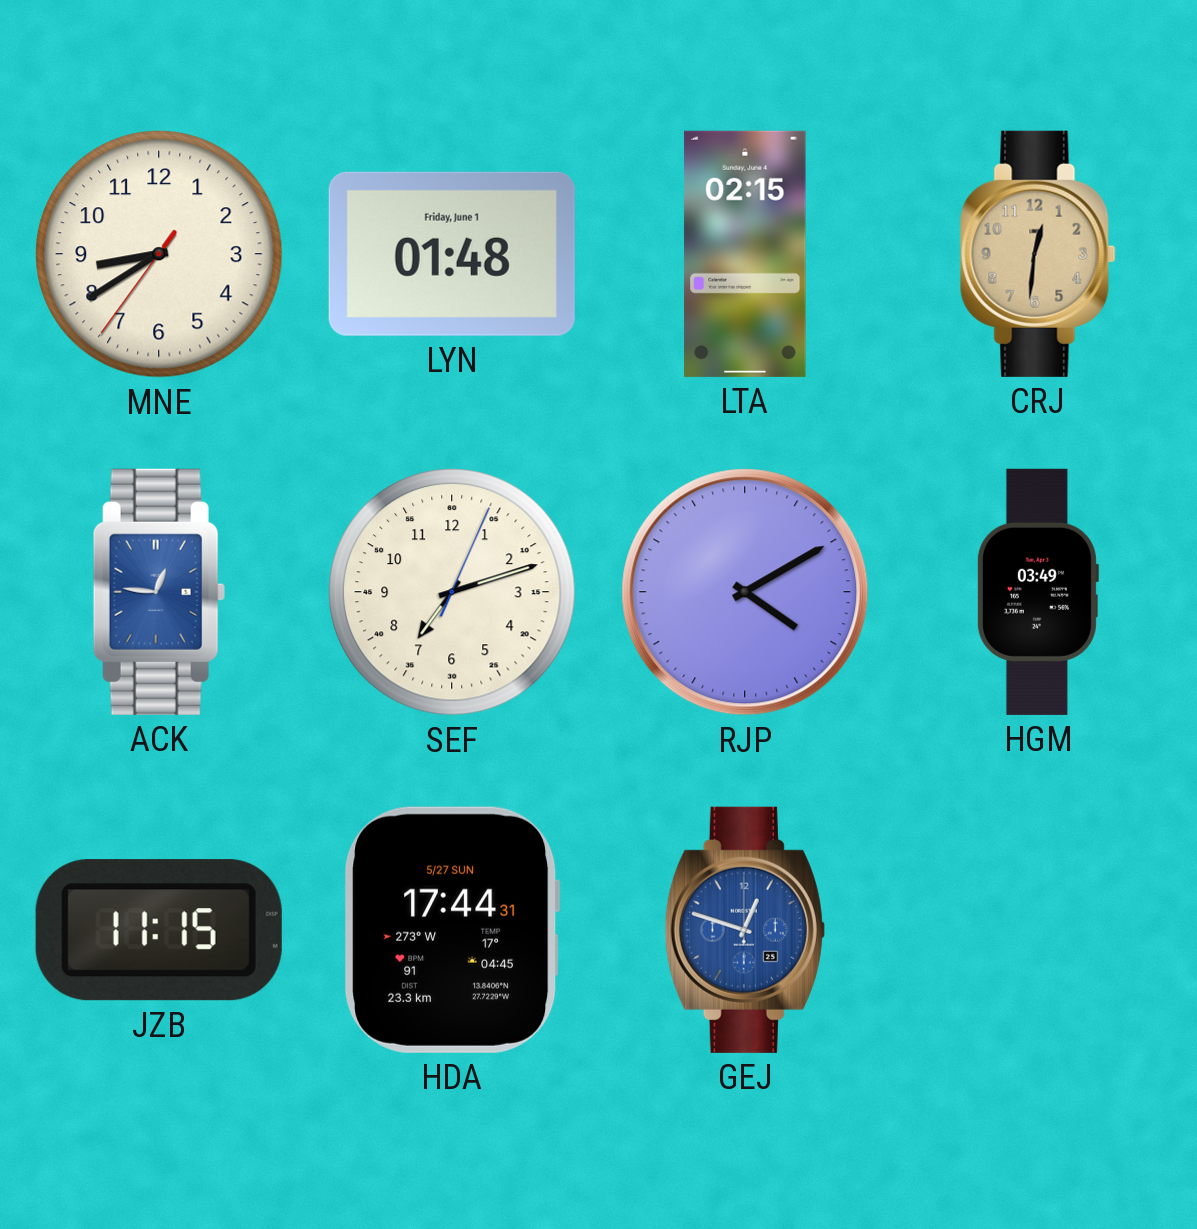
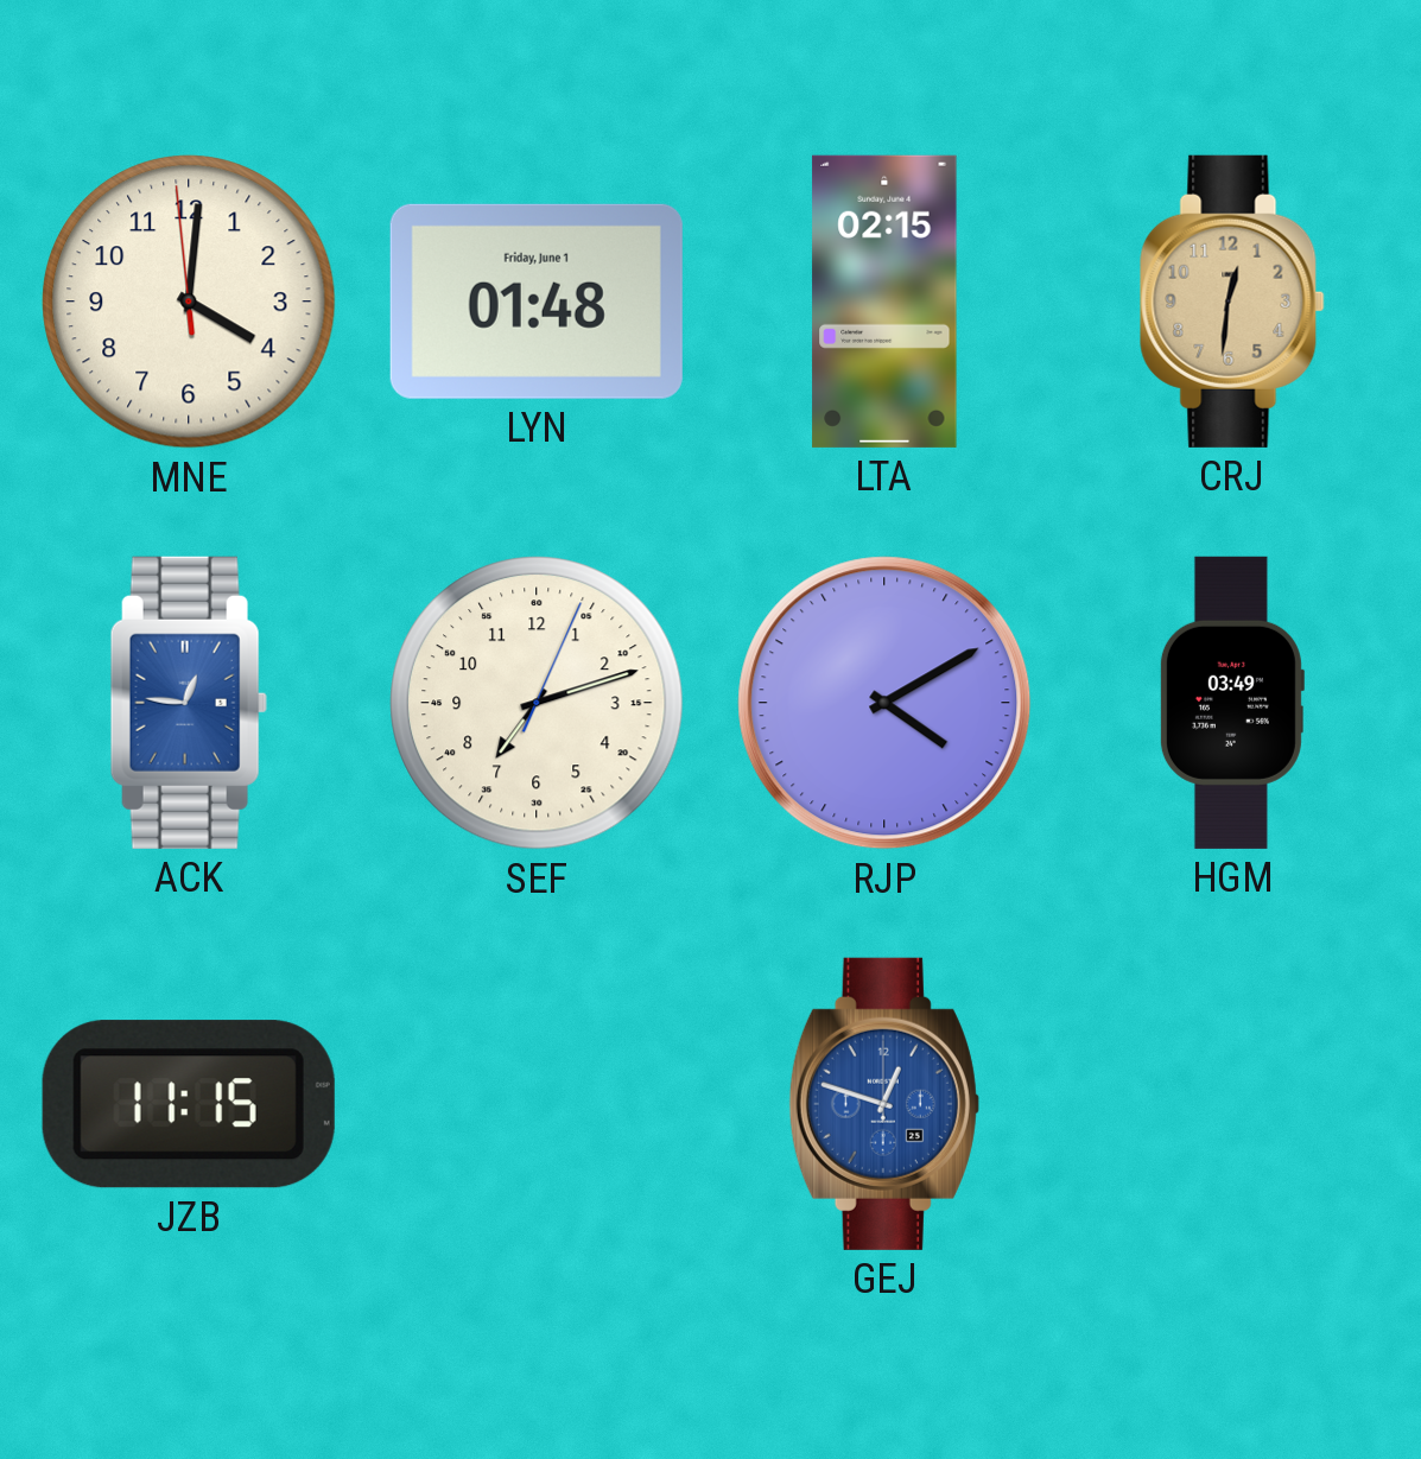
MNE: 8:39 -> 4:00
HDA: 17:44 -> none
